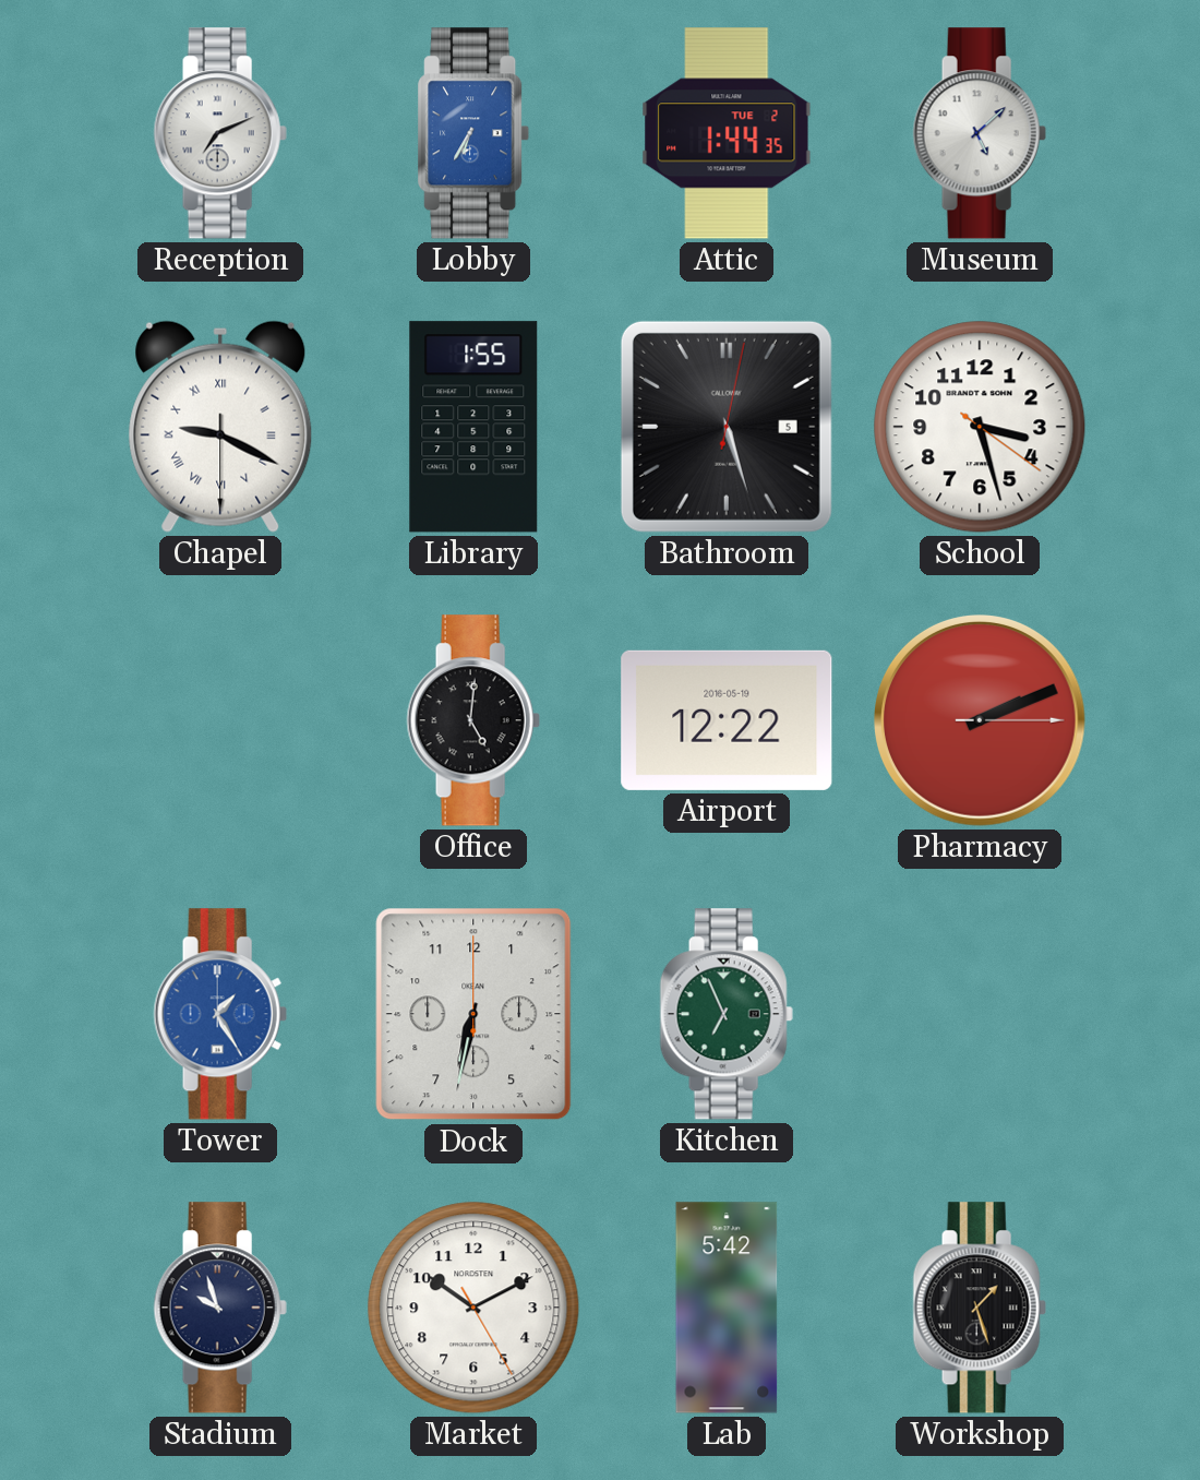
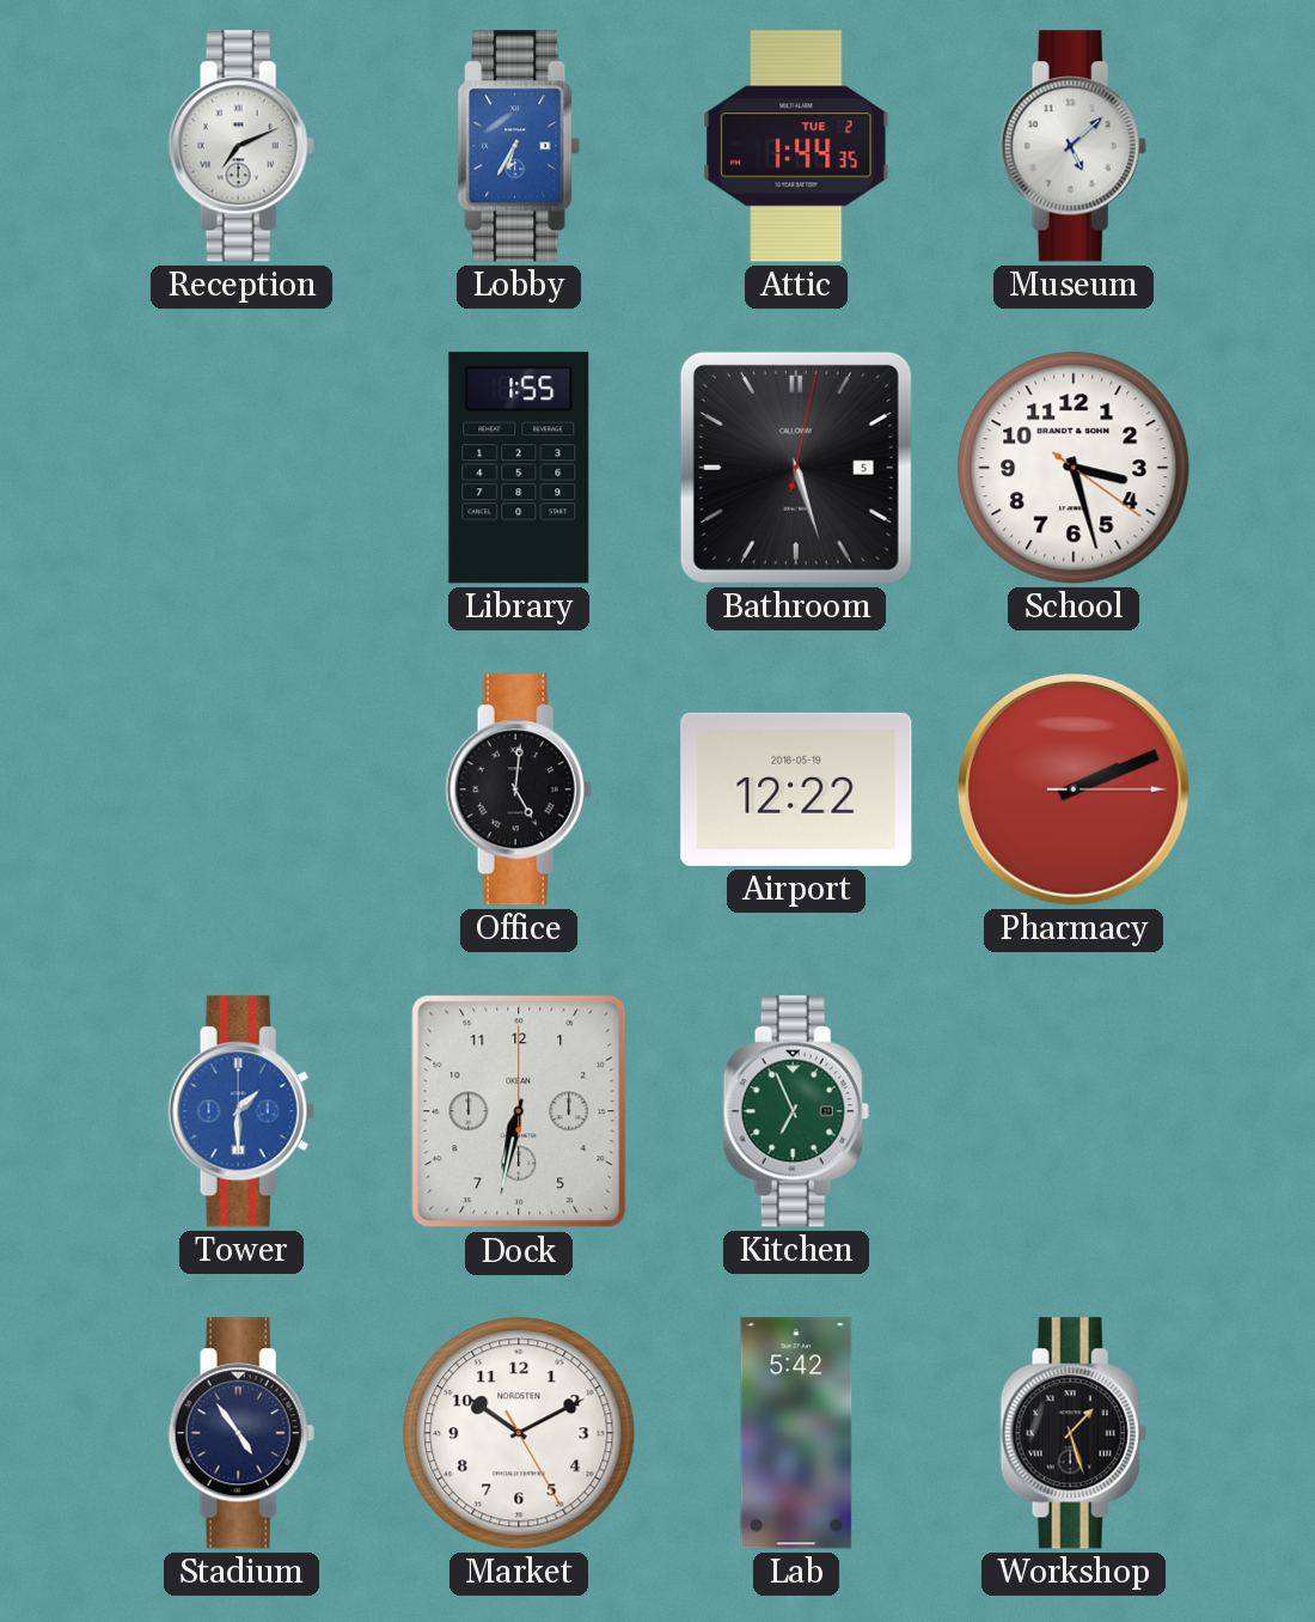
Chapel: 9:19 -> none
Tower: 1:25 -> 1:30
Stadium: 9:57 -> 4:54
